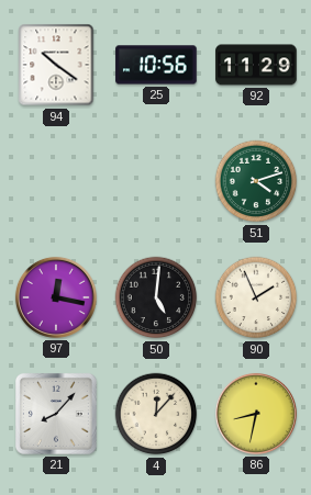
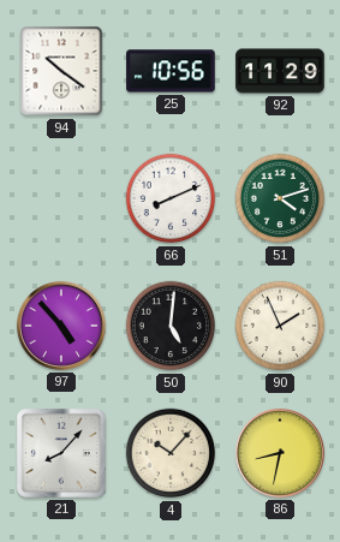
66: none -> 8:11
97: 12:17 -> 4:53
4: 12:07 -> 10:07
